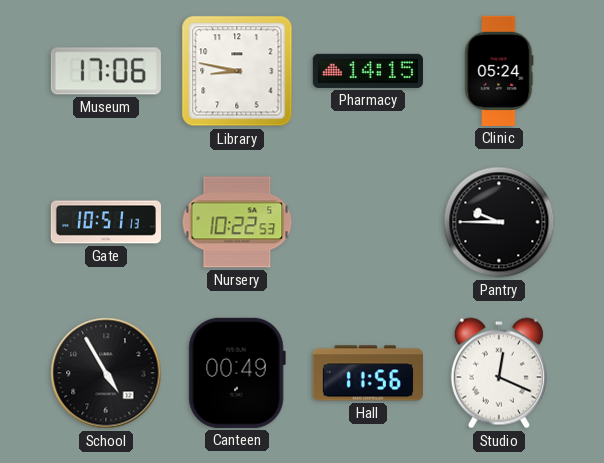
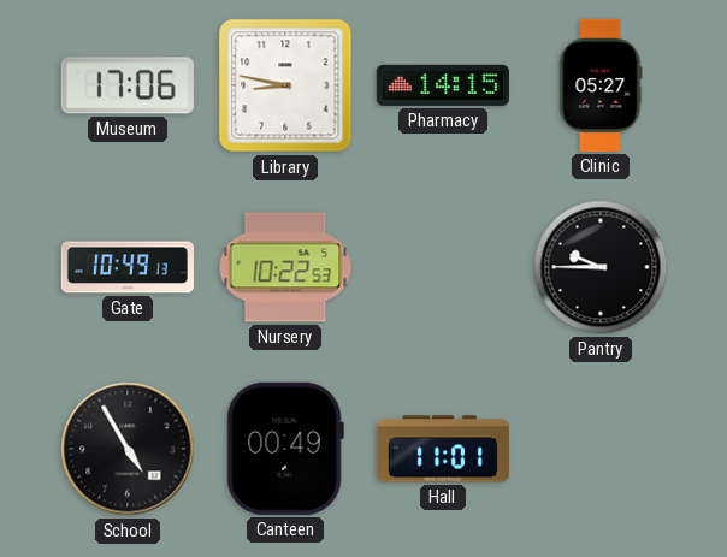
Clinic: 05:24 -> 05:27
Gate: 10:51 -> 10:49
Hall: 11:56 -> 11:01
Studio: 12:19 -> none
